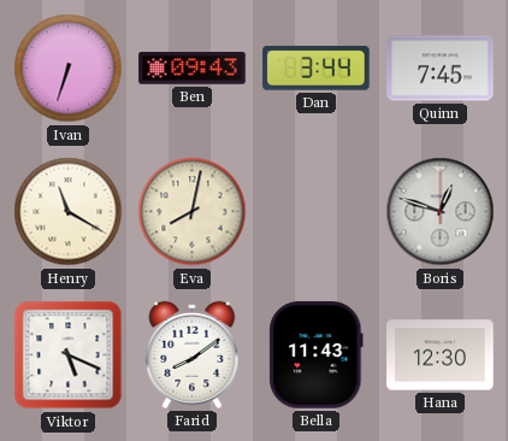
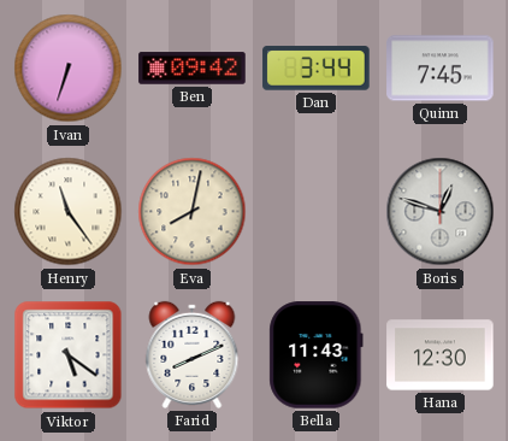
Ben: 09:43 -> 09:42
Henry: 11:20 -> 11:24
Viktor: 5:19 -> 5:21
Farid: 8:09 -> 8:11
